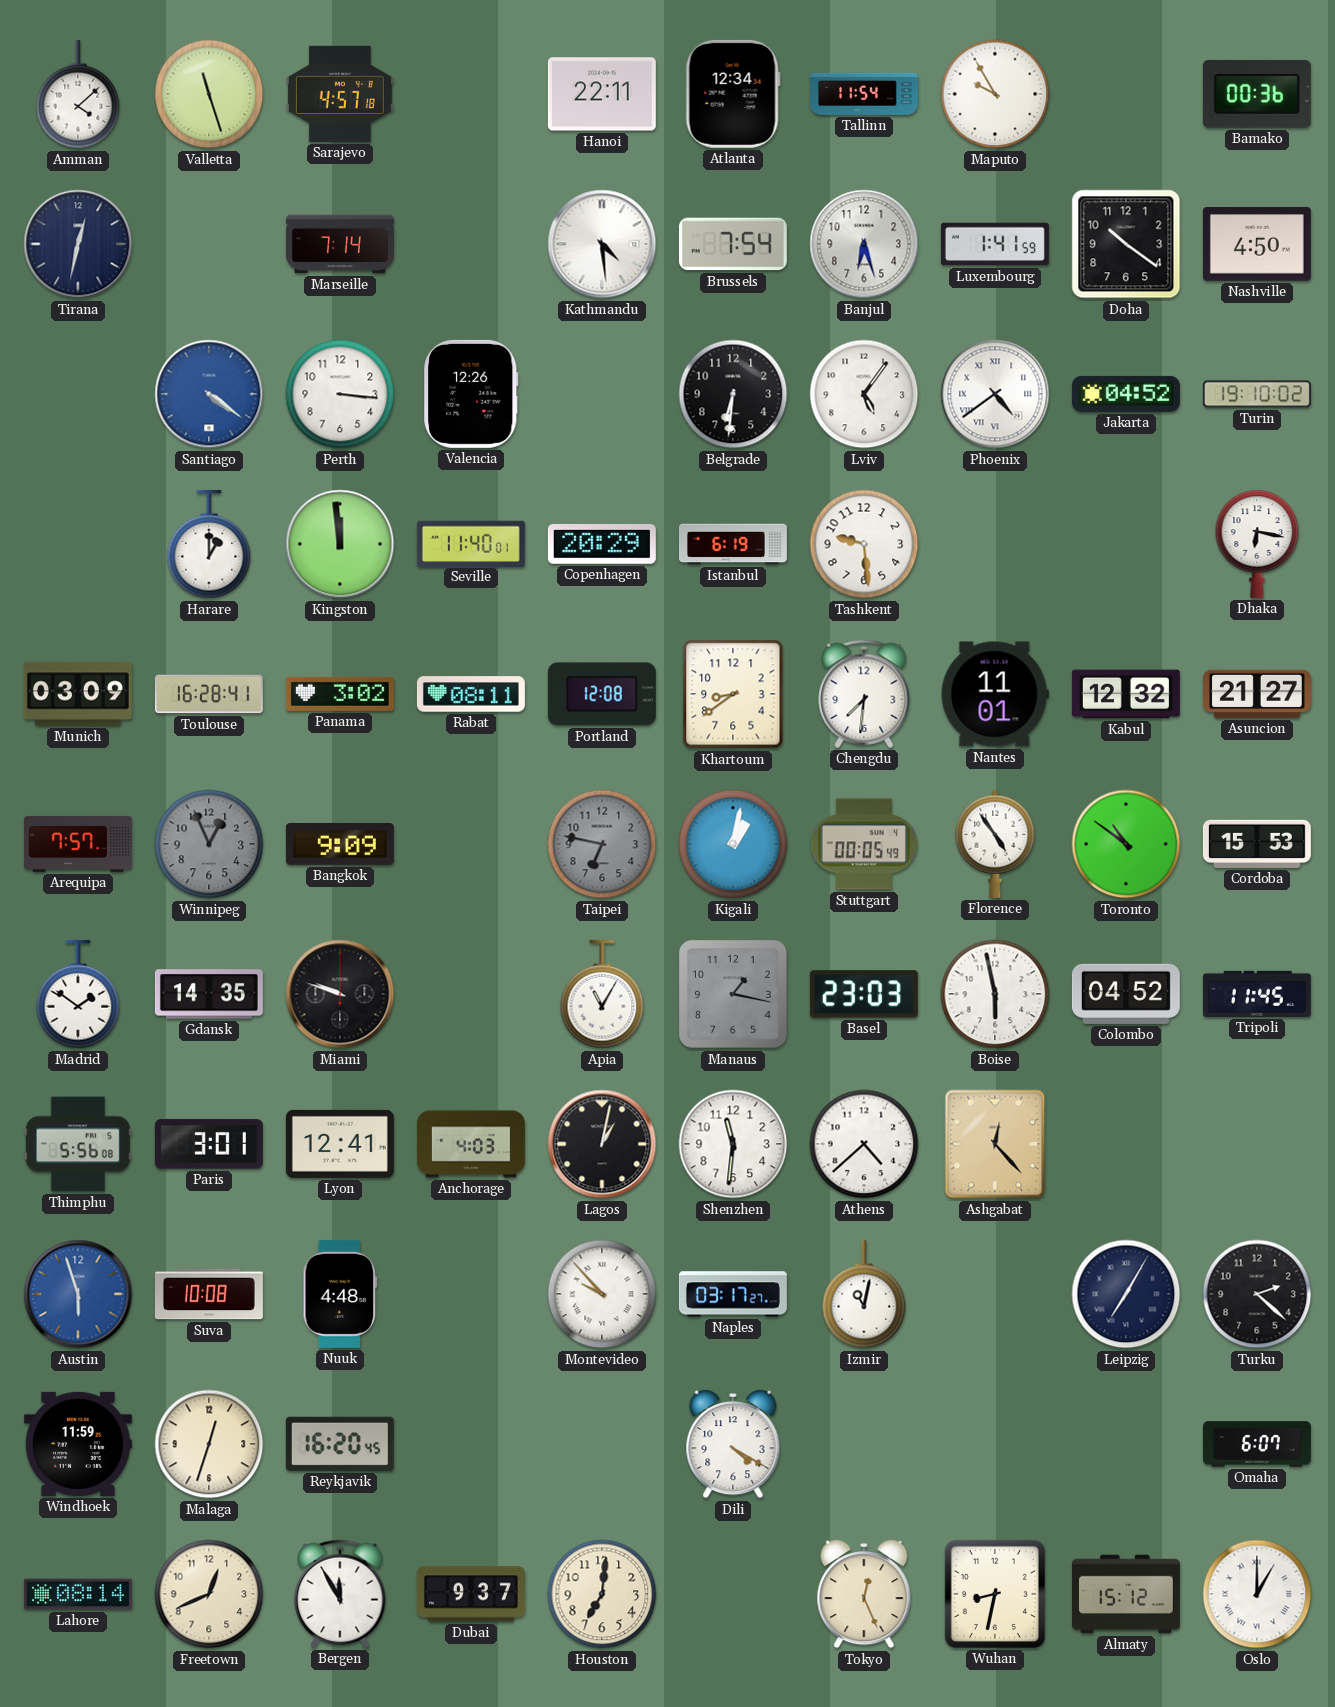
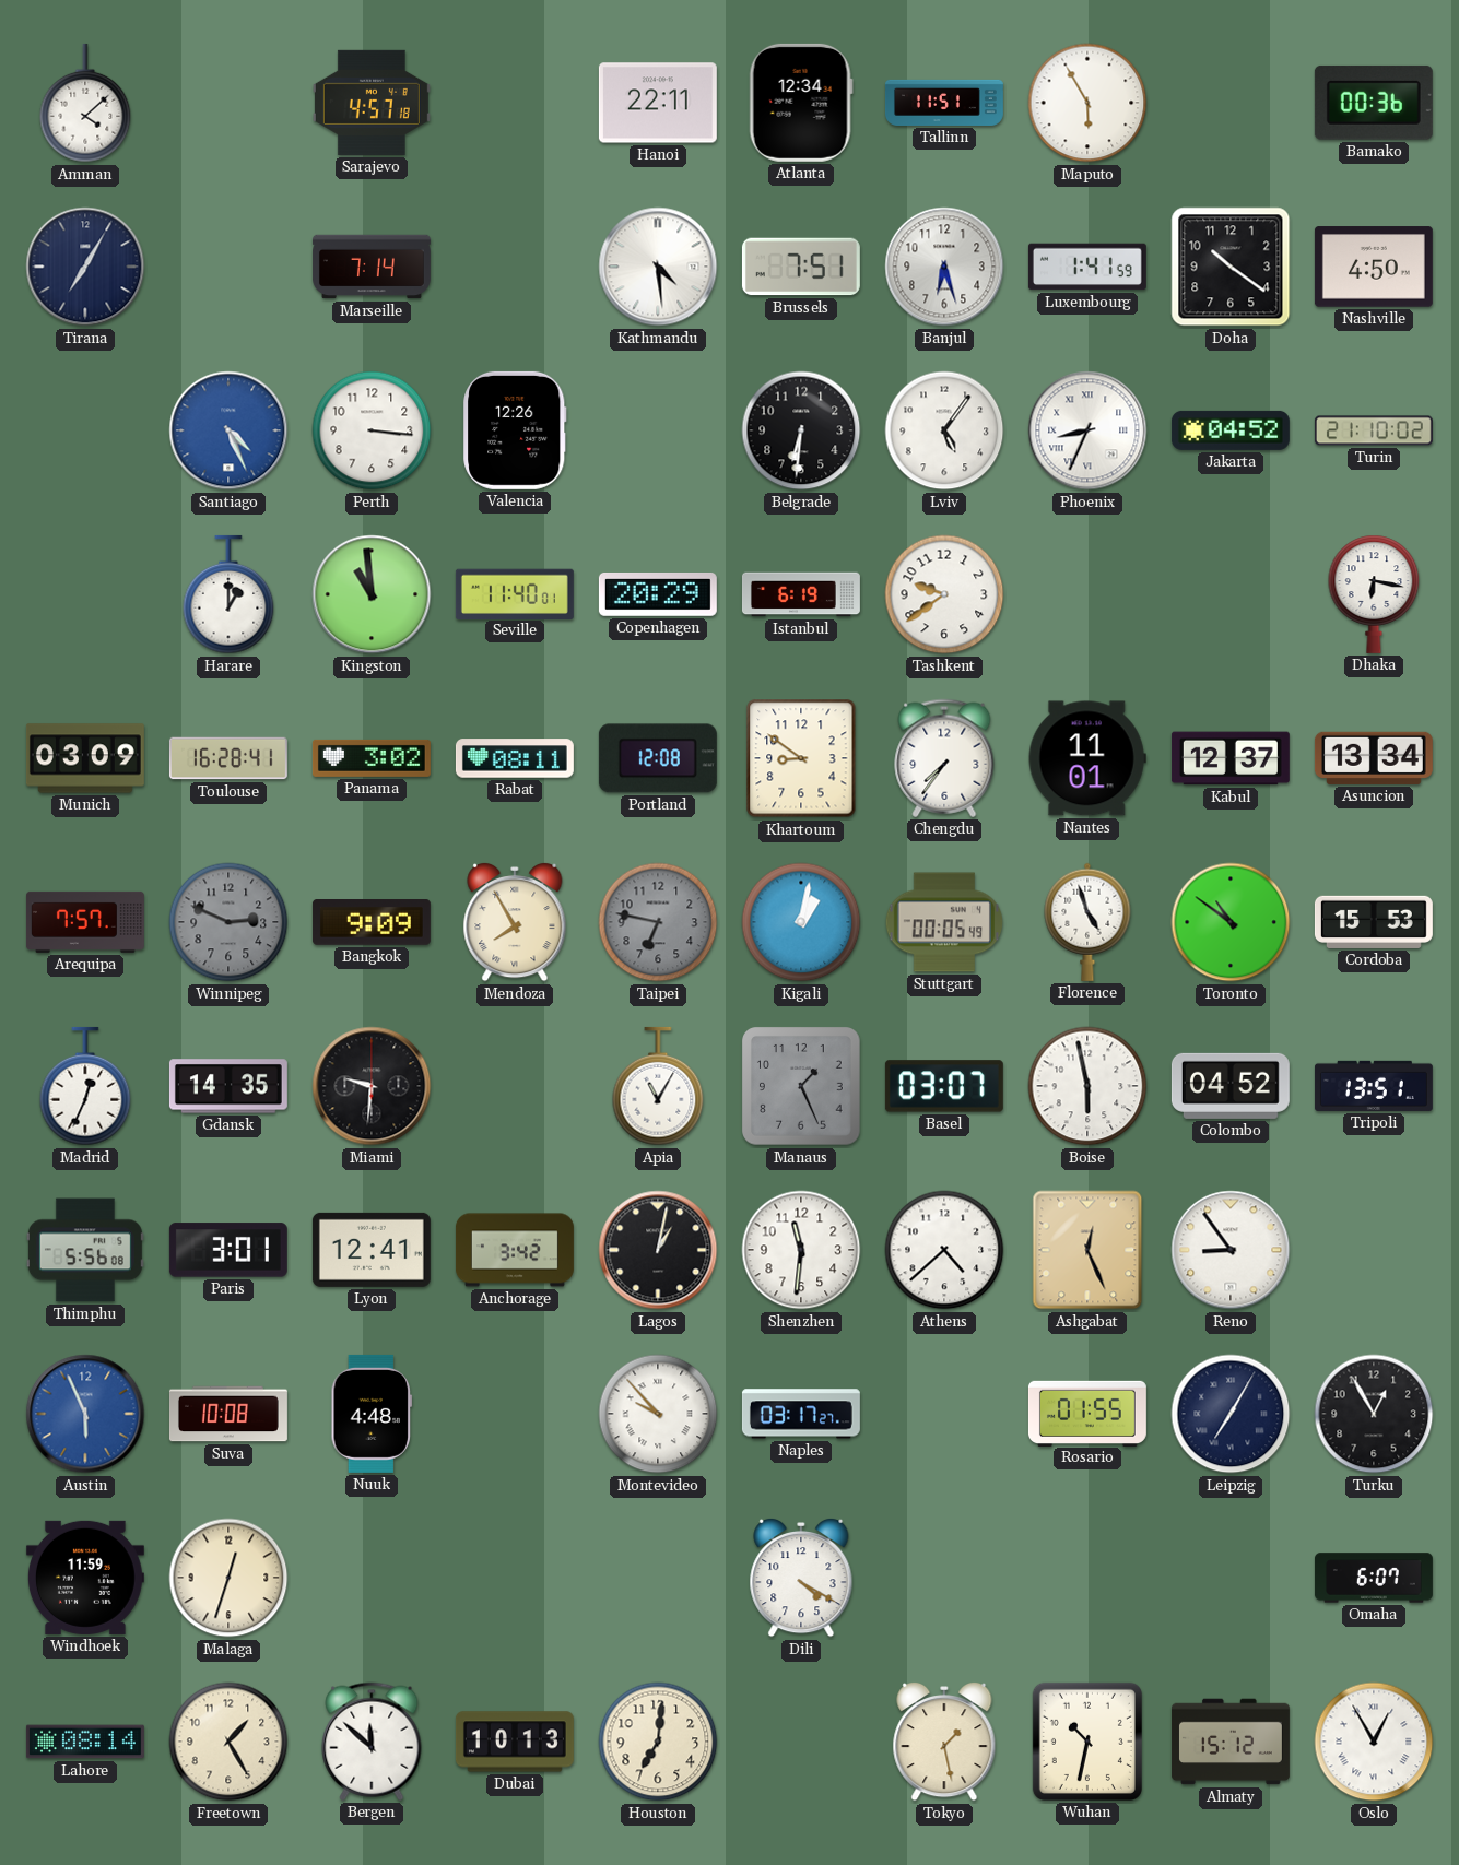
Valletta: 11:27 -> none
Tallinn: 11:54 -> 11:51
Maputo: 9:55 -> 5:55
Tirana: 12:32 -> 7:05
Brussels: 7:54 -> 7:51
Santiago: 4:21 -> 4:26
Phoenix: 4:39 -> 8:34
Turin: 19:10 -> 21:10
Kingston: 11:59 -> 10:59
Tashkent: 9:29 -> 9:39
Khartoum: 8:39 -> 8:51
Chengdu: 7:31 -> 7:36
Kabul: 12:32 -> 12:37
Asuncion: 21:27 -> 13:34
Winnipeg: 12:56 -> 2:49
Mendoza: none -> 7:55
Florence: 4:54 -> 4:57
Madrid: 1:51 -> 12:34
Miami: 9:48 -> 9:31
Manaus: 1:17 -> 1:26
Basel: 23:03 -> 03:07
Tripoli: 11:45 -> 13:51
Anchorage: 4:03 -> 3:42
Ashgabat: 12:23 -> 12:26
Reno: none -> 8:54
Austin: 5:57 -> 5:56
Izmir: 11:02 -> none
Rosario: none -> 01:55
Turku: 2:22 -> 12:55
Reykjavik: 16:20 -> none
Freetown: 12:41 -> 1:25
Bergen: 11:55 -> 11:52
Dubai: 9:37 -> 10:13
Tokyo: 12:26 -> 1:28
Wuhan: 8:32 -> 10:32
Oslo: 1:00 -> 12:55
